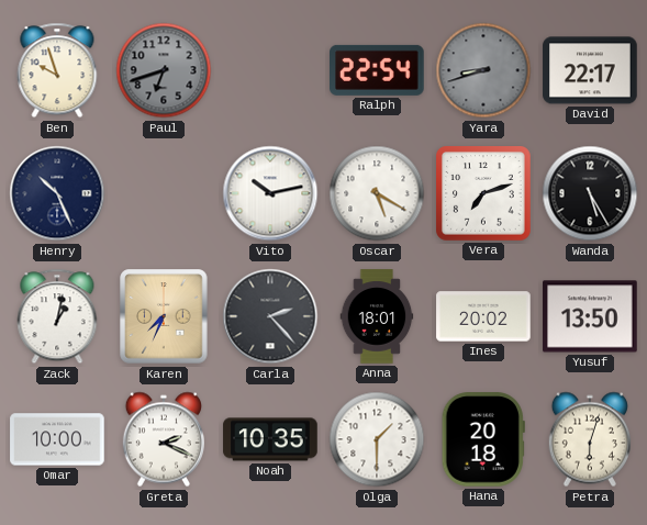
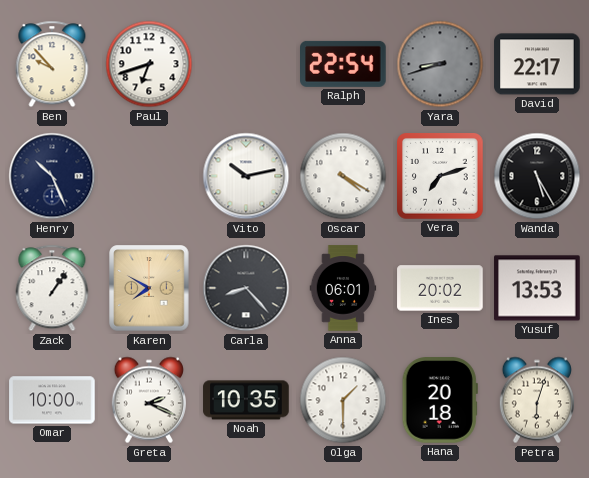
Ben: 9:57 -> 9:53
Paul dial: grey -> white
Oscar: 5:20 -> 4:20
Zack: 1:02 -> 1:06
Karen: 7:34 -> 7:50
Carla: 2:23 -> 8:23
Anna: 18:01 -> 06:01
Yusuf: 13:50 -> 13:53
